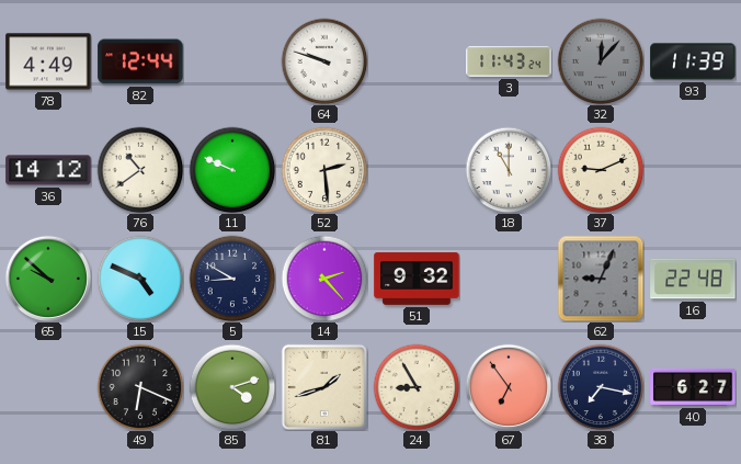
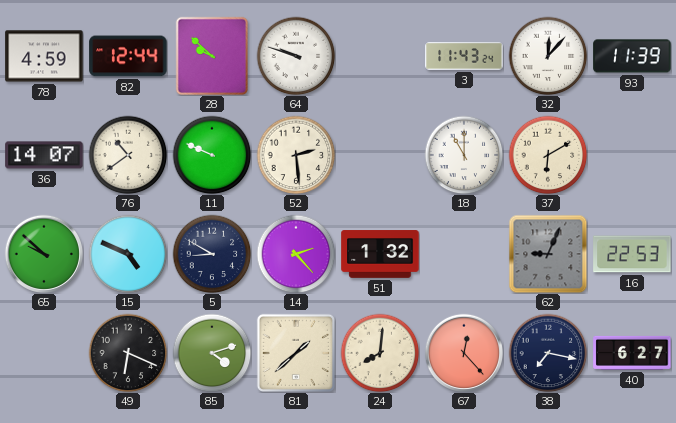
78: 4:49 -> 4:59
28: none -> 9:52
32 dial: grey -> white
36: 14:12 -> 14:07
37: 9:11 -> 6:10
51: 9:32 -> 1:32
16: 22:48 -> 22:53
81: 1:42 -> 1:38
24: 8:55 -> 8:01
67: 6:54 -> 12:23
